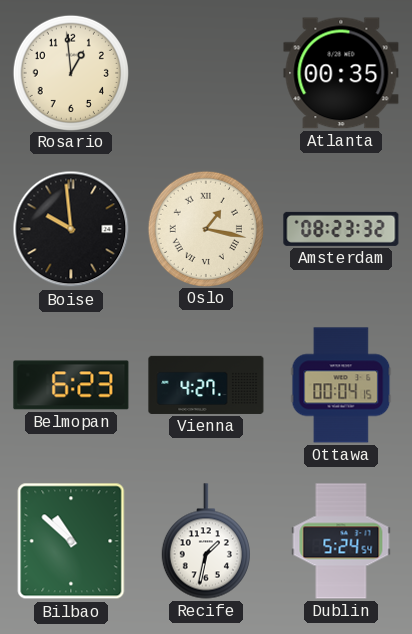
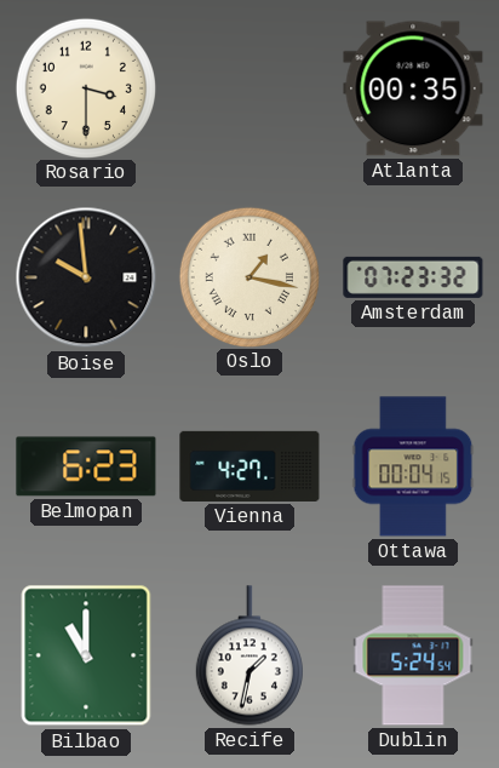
Rosario: 12:59 -> 3:30
Amsterdam: 08:23 -> 07:23
Bilbao: 10:52 -> 11:00
